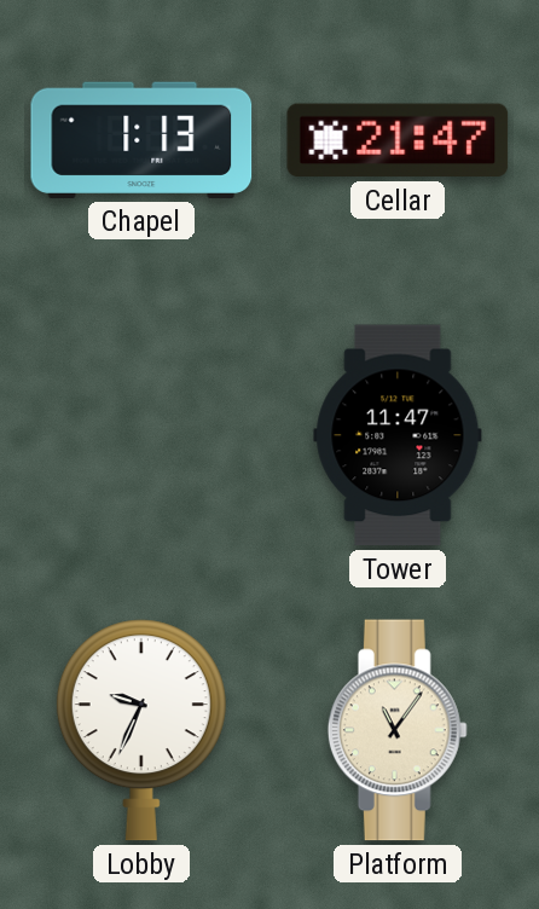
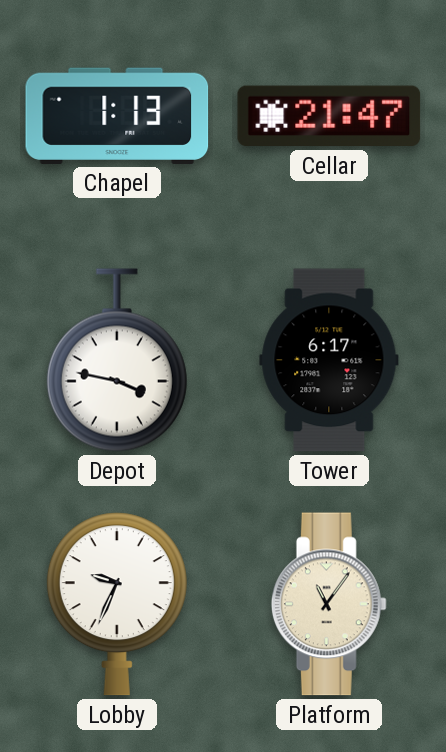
Depot: none -> 3:47
Tower: 11:47 -> 6:17
